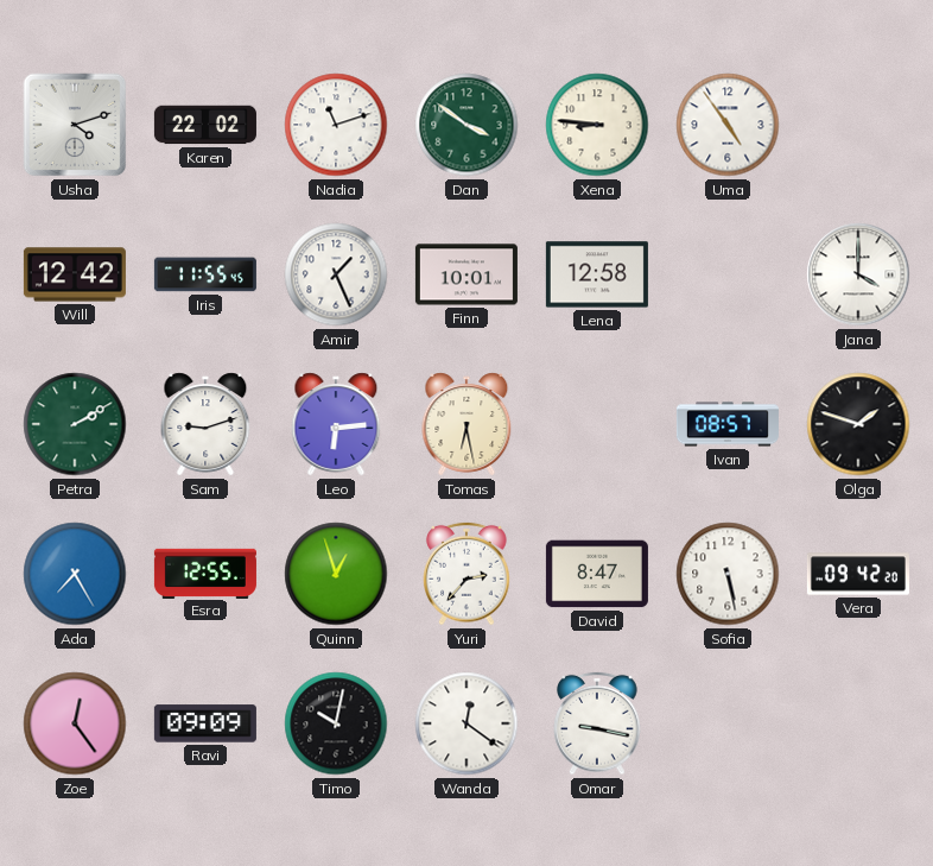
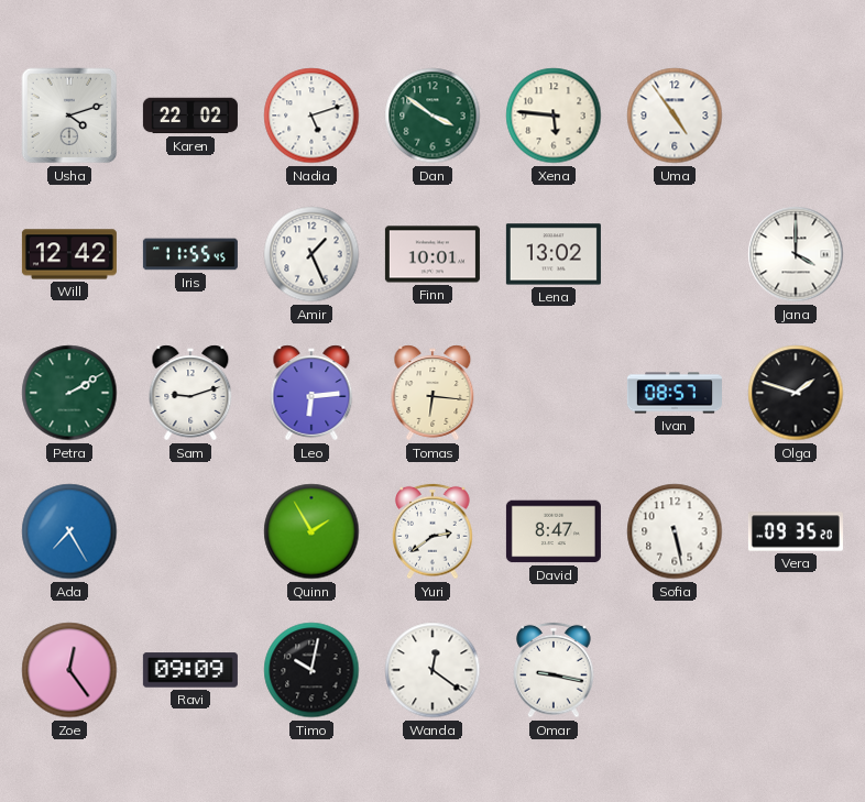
Nadia: 11:12 -> 5:12
Xena: 8:46 -> 5:46
Lena: 12:58 -> 13:02
Tomas: 6:28 -> 6:16
Esra: 12:55 -> none
Quinn: 12:57 -> 1:55
Yuri: 2:37 -> 2:39
Vera: 09:42 -> 09:35
